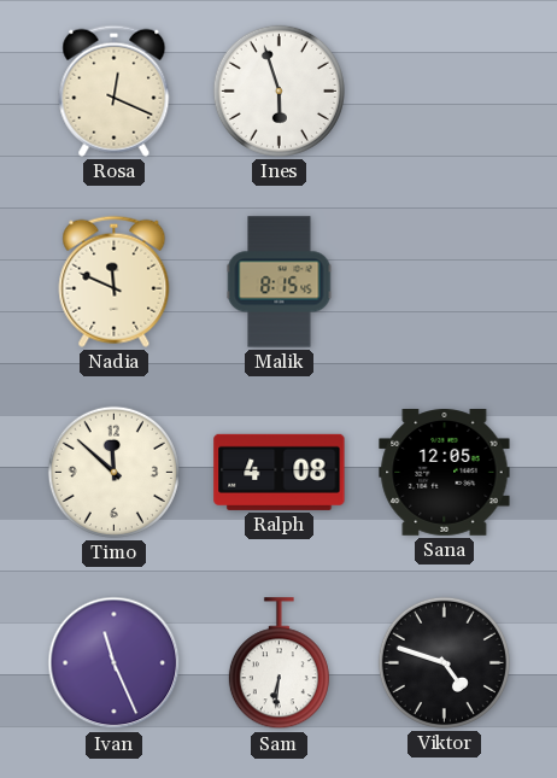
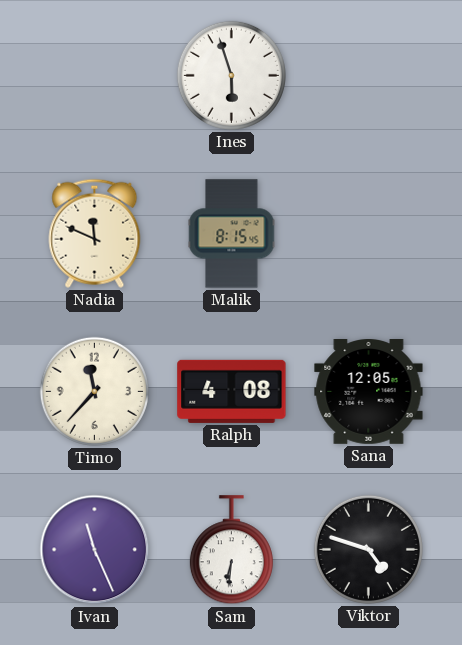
Rosa: 12:19 -> none
Timo: 11:52 -> 11:37
